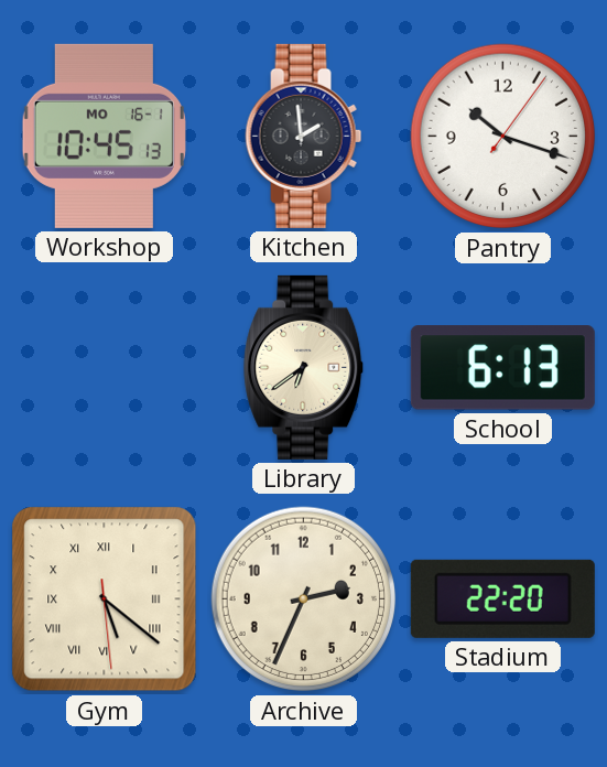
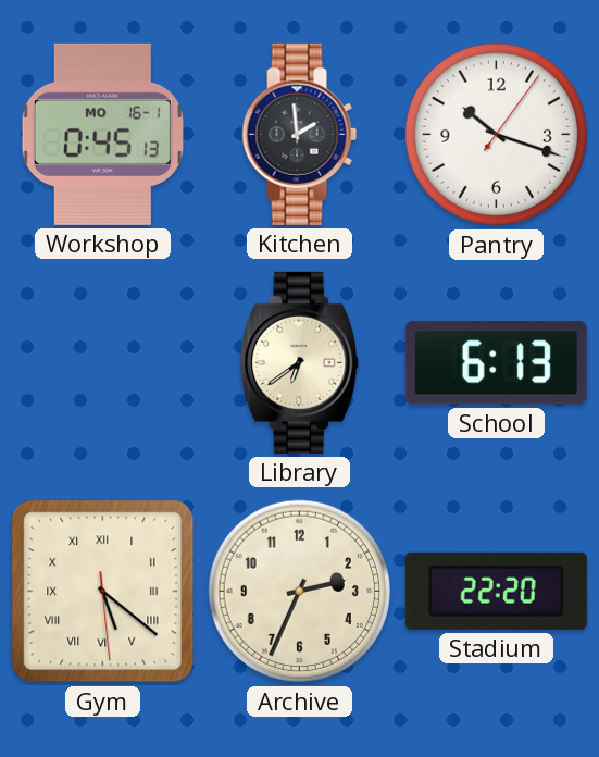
Workshop: 10:45 -> 0:45
